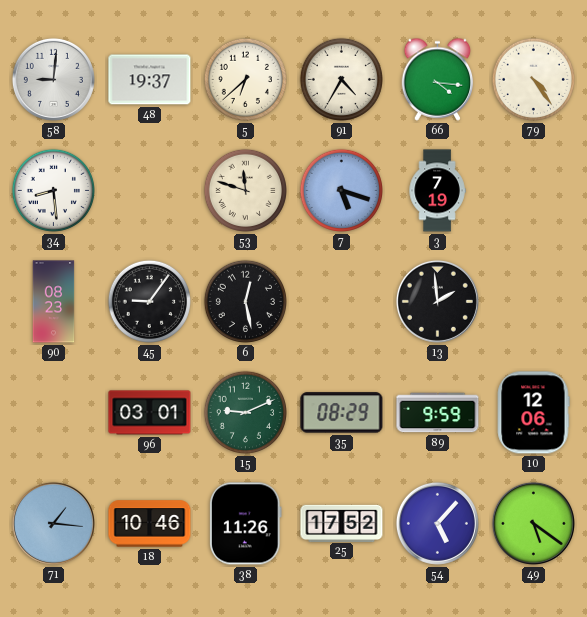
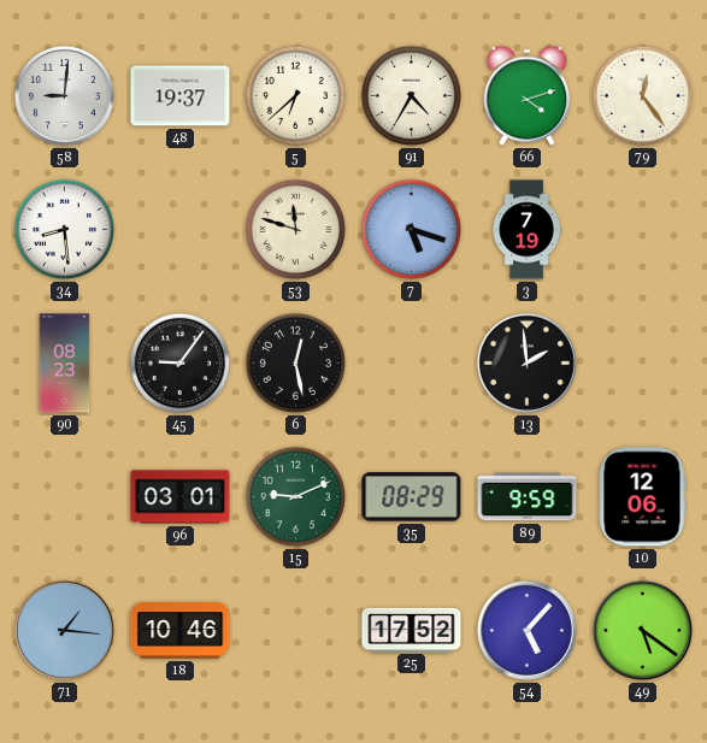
66: 4:16 -> 4:12
79: 4:24 -> 12:24
38: 11:26 -> none
